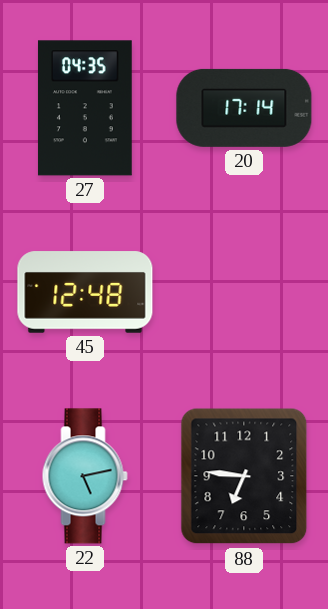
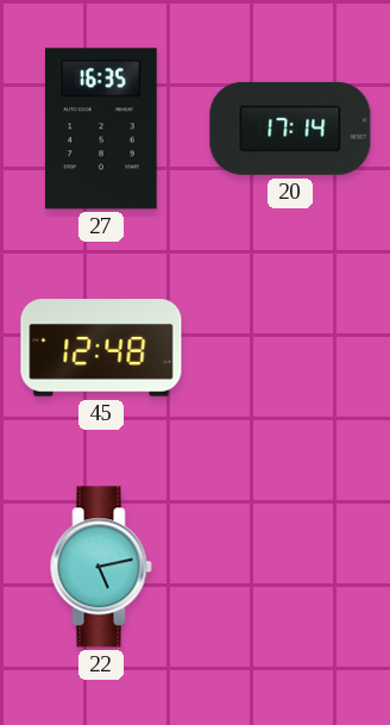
27: 04:35 -> 16:35
88: 6:46 -> none
